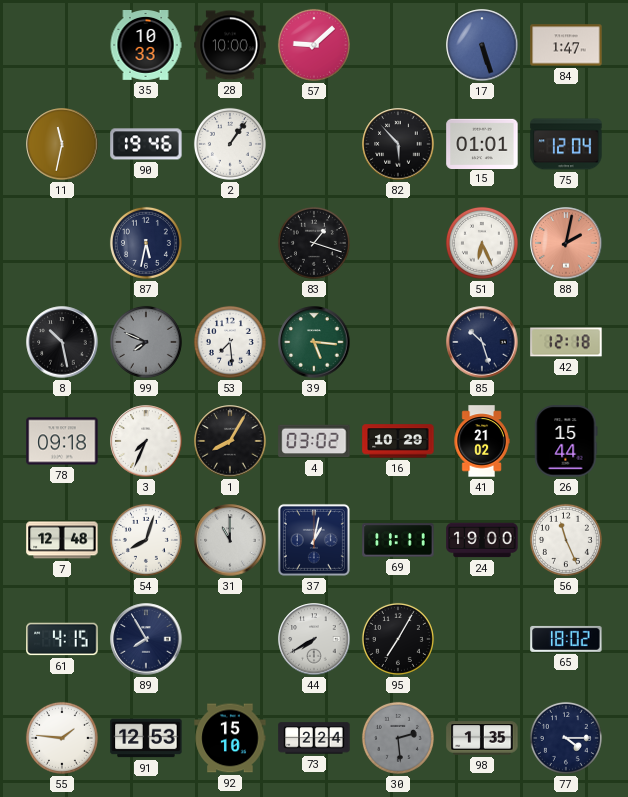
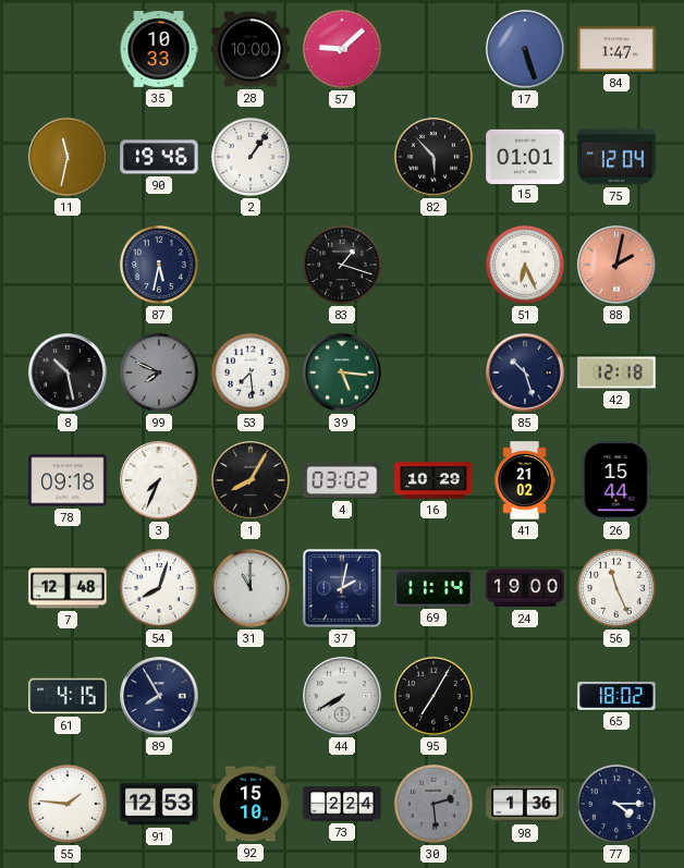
37: 1:02 -> 2:02
69: 11:11 -> 11:14
98: 1:35 -> 1:36
